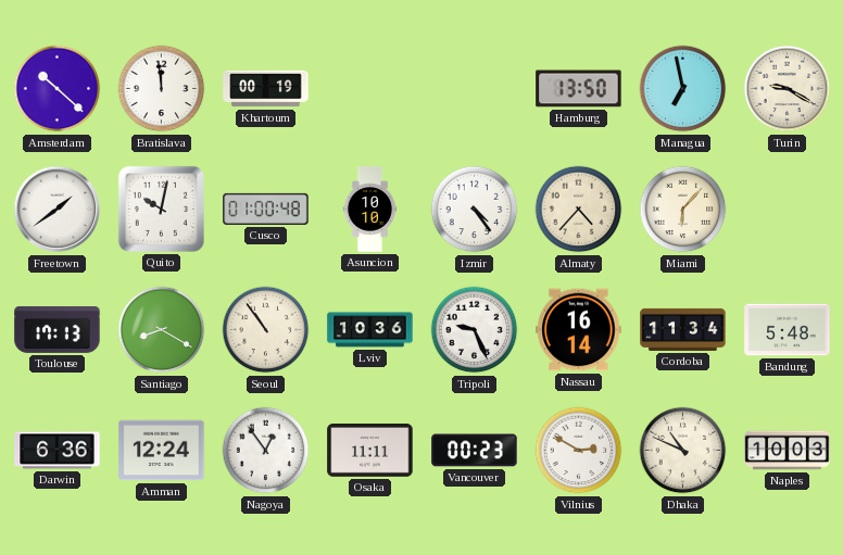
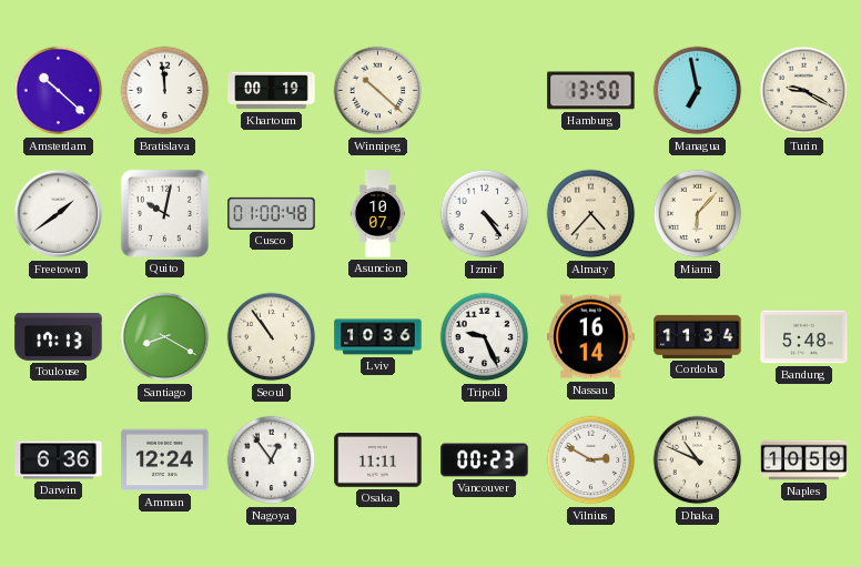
Winnipeg: none -> 10:22
Asuncion: 10:10 -> 10:07
Naples: 10:03 -> 10:59
